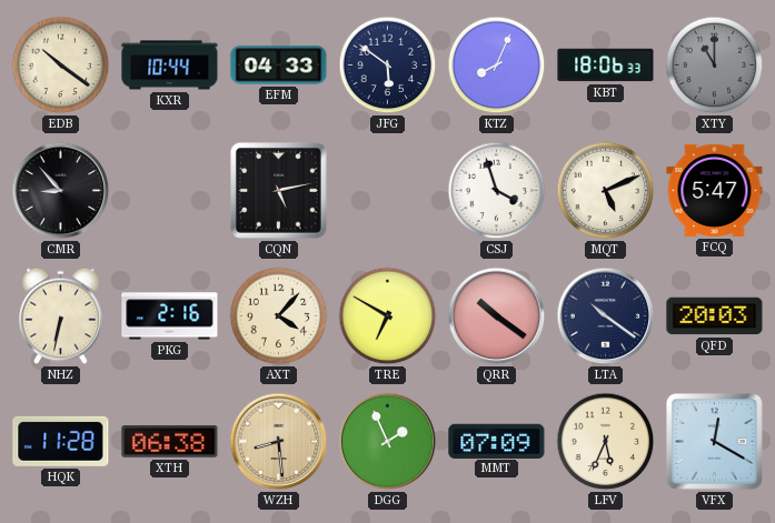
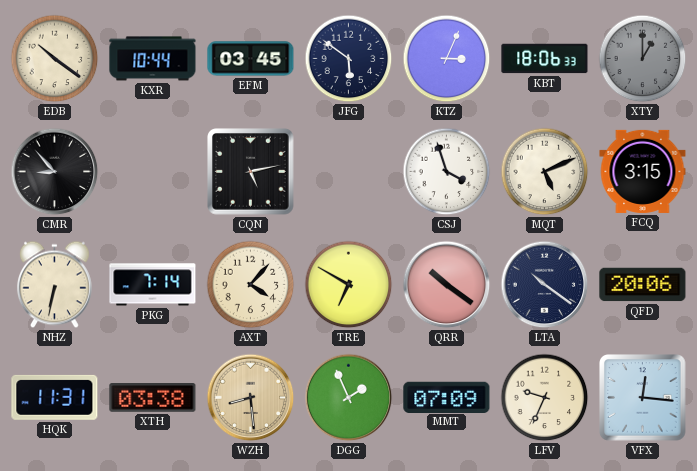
EFM: 04:33 -> 03:45
KTZ: 8:04 -> 3:04
XTY: 11:00 -> 1:00
FCQ: 5:47 -> 3:15
PKG: 2:16 -> 7:14
QFD: 20:03 -> 20:06
HQK: 11:28 -> 11:31
XTH: 06:38 -> 03:38
LFV: 5:34 -> 9:34
VFX: 12:20 -> 12:16
